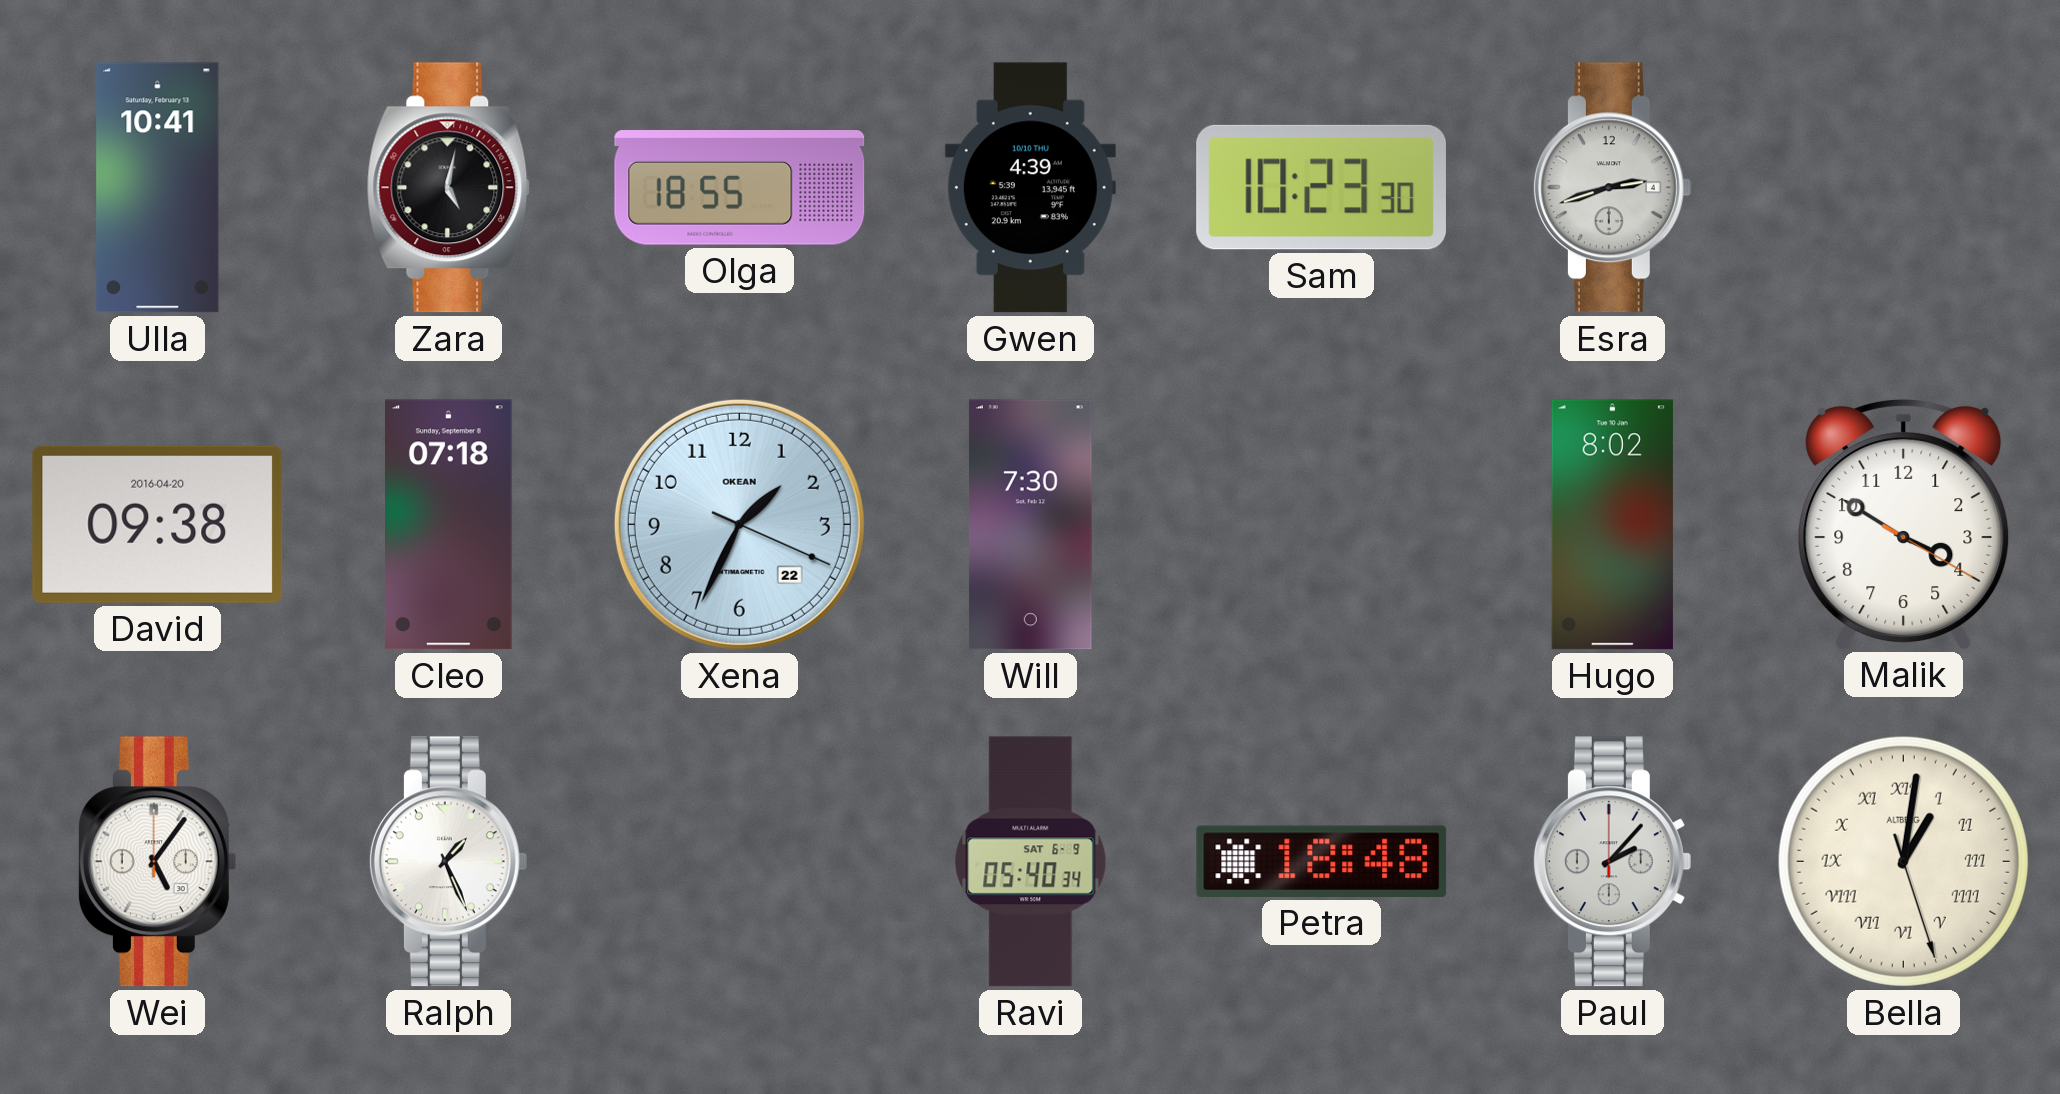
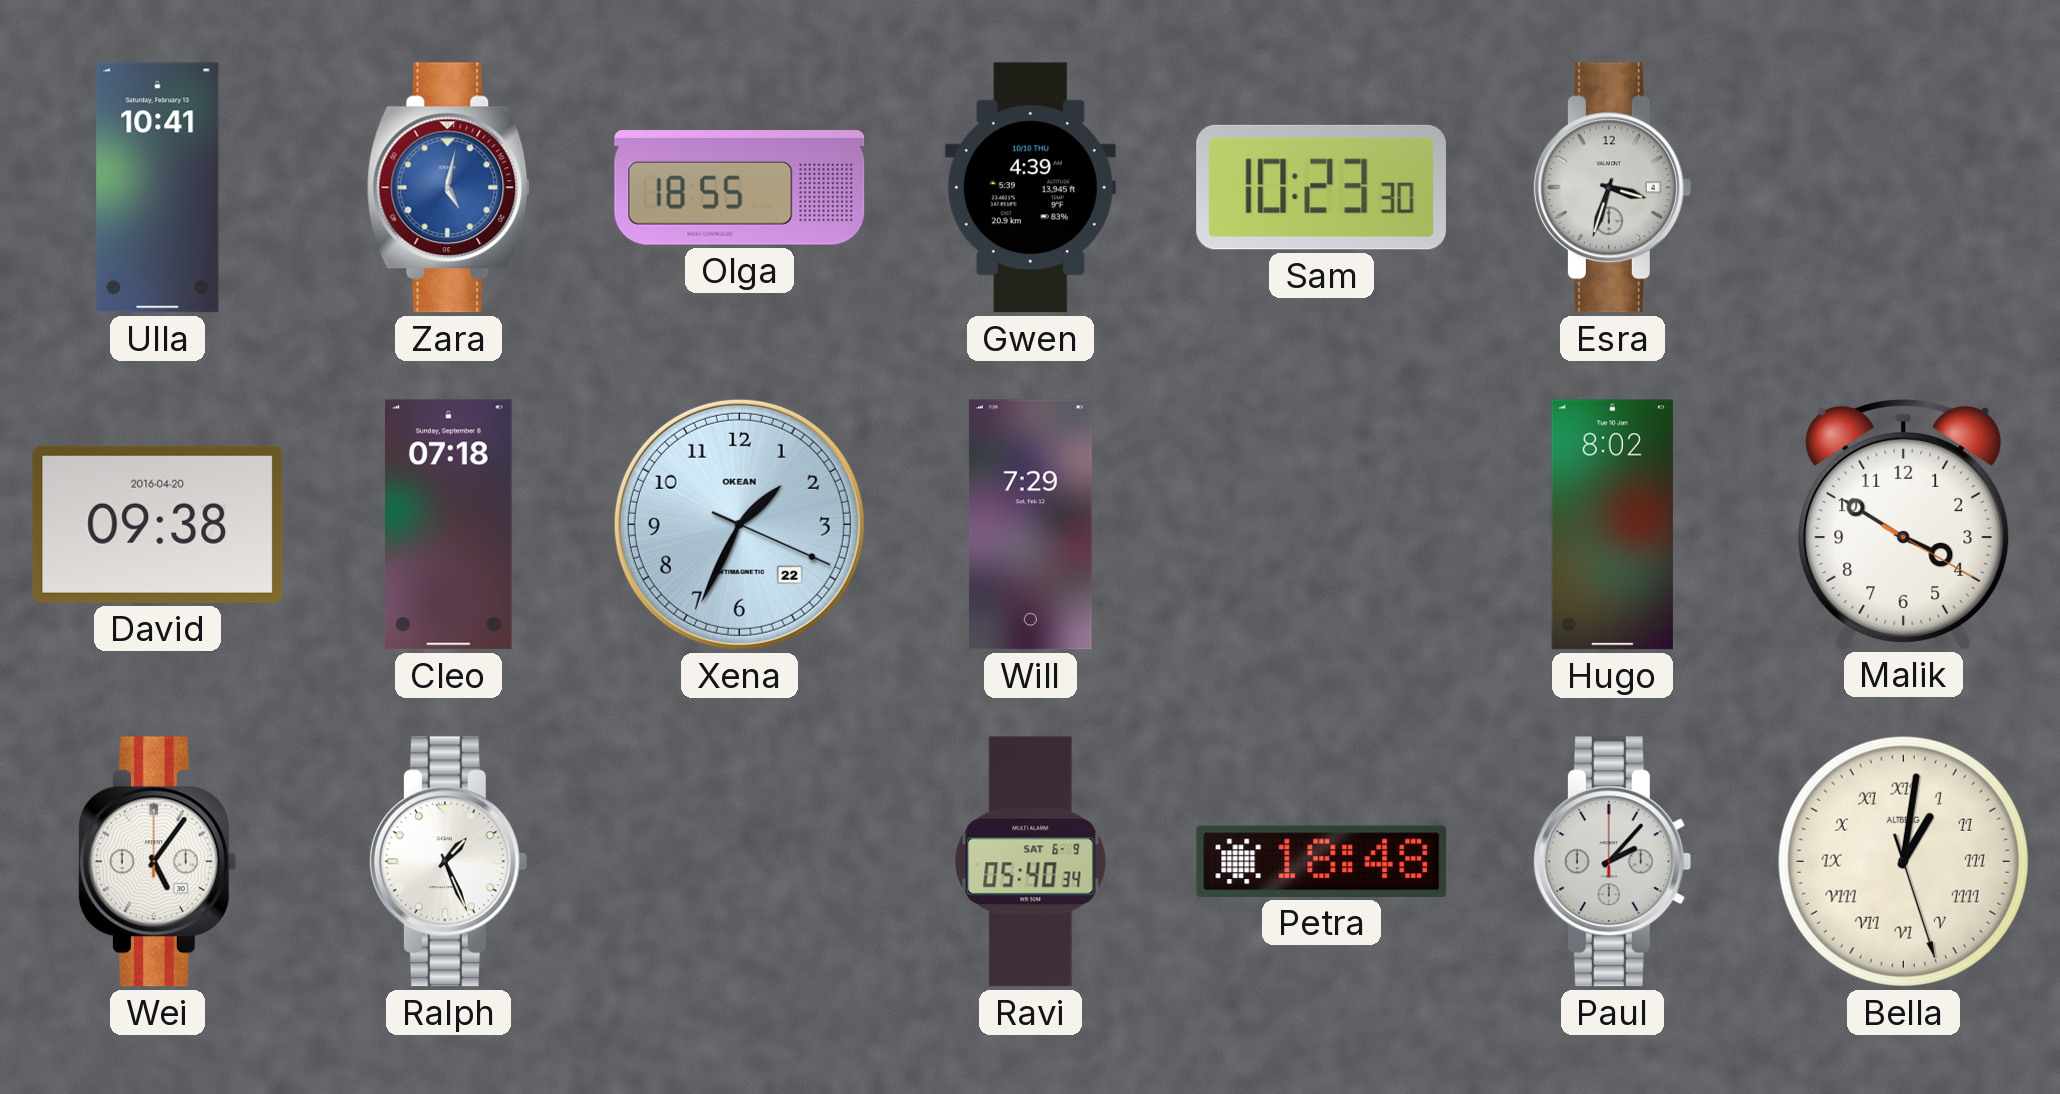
Zara dial: black -> blue
Esra: 2:42 -> 3:33
Will: 7:30 -> 7:29
